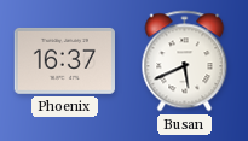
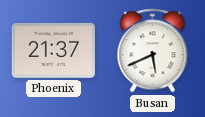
Phoenix: 16:37 -> 21:37
